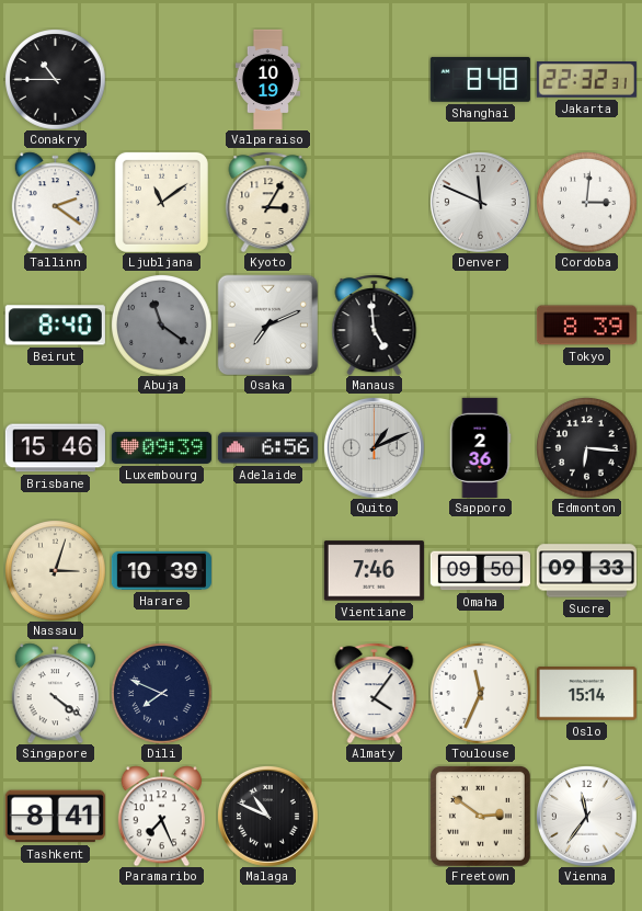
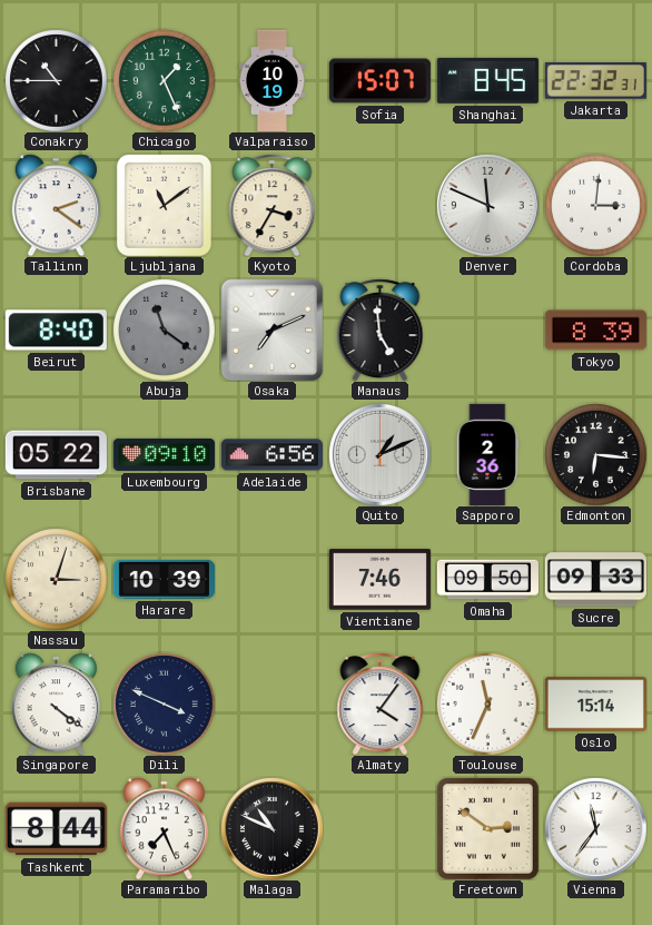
Chicago: none -> 1:26
Sofia: none -> 15:07
Shanghai: 8:48 -> 8:45
Kyoto: 3:05 -> 3:35
Brisbane: 15:46 -> 05:22
Luxembourg: 09:39 -> 09:10
Dili: 7:49 -> 3:49
Tashkent: 8:41 -> 8:44
